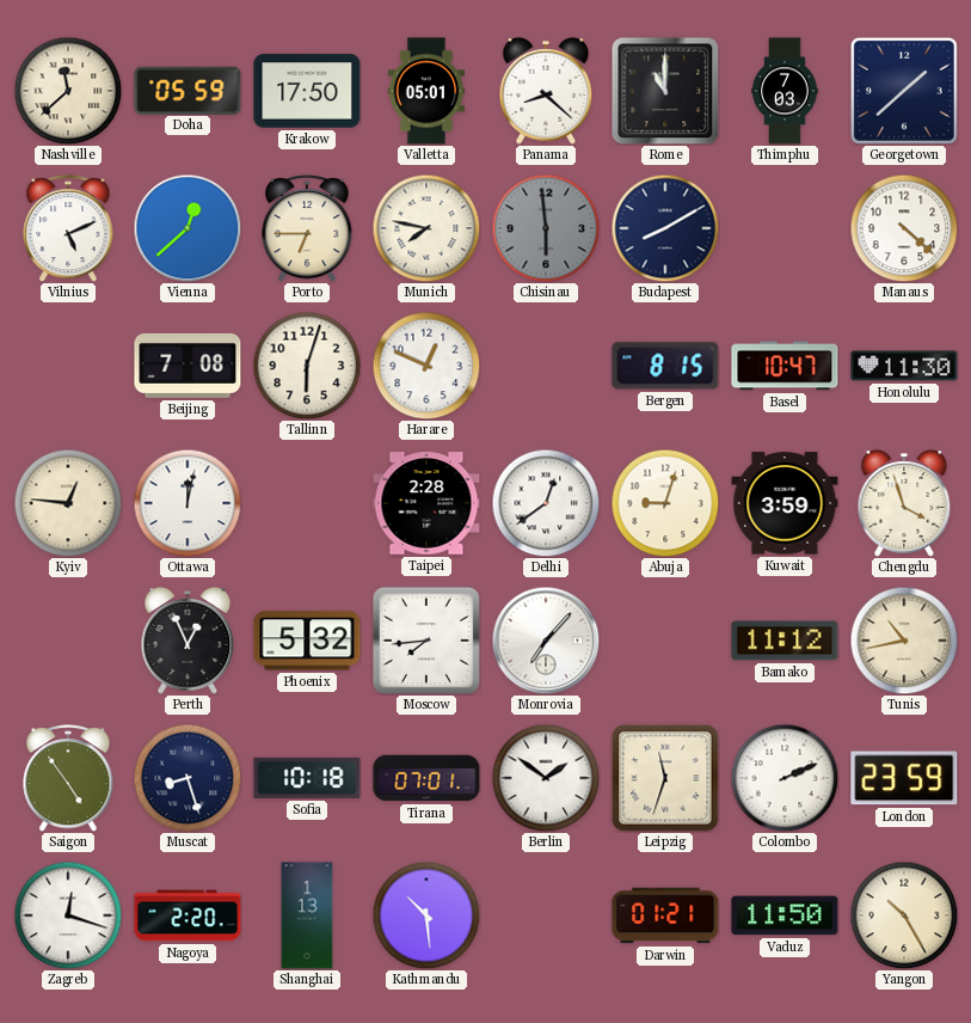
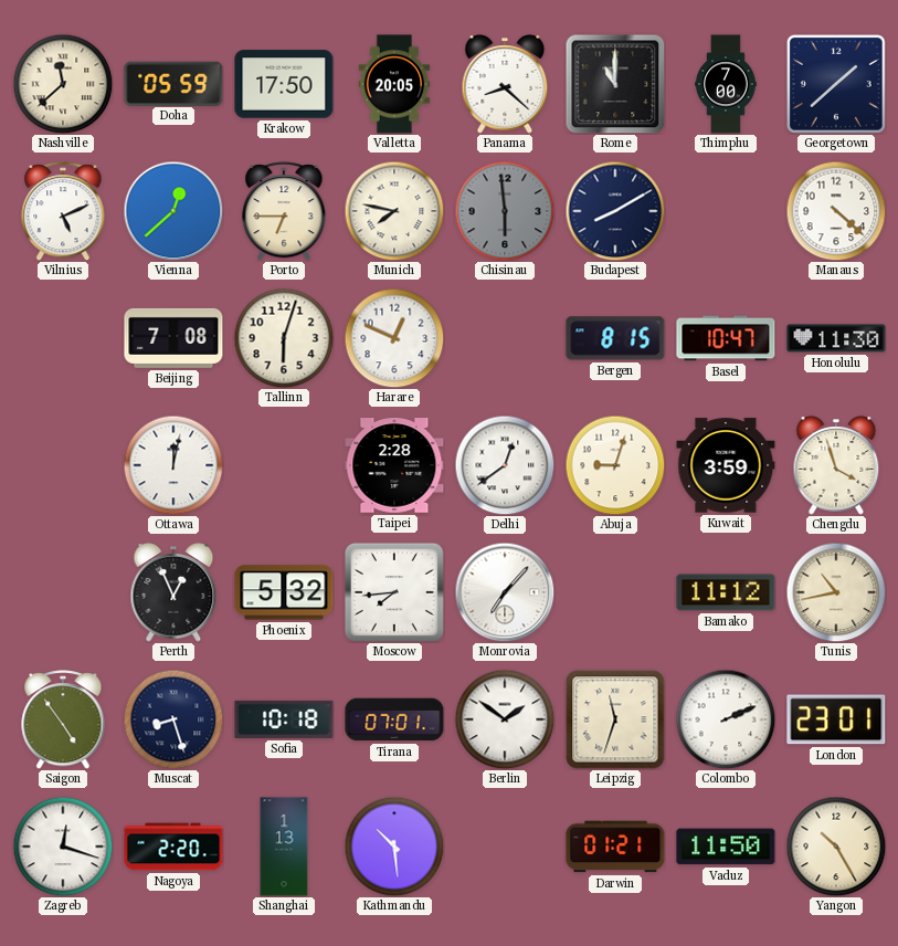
Valletta: 05:01 -> 20:05
Thimphu: 7:03 -> 7:00
Kyiv: 12:46 -> none
London: 23:59 -> 23:01
